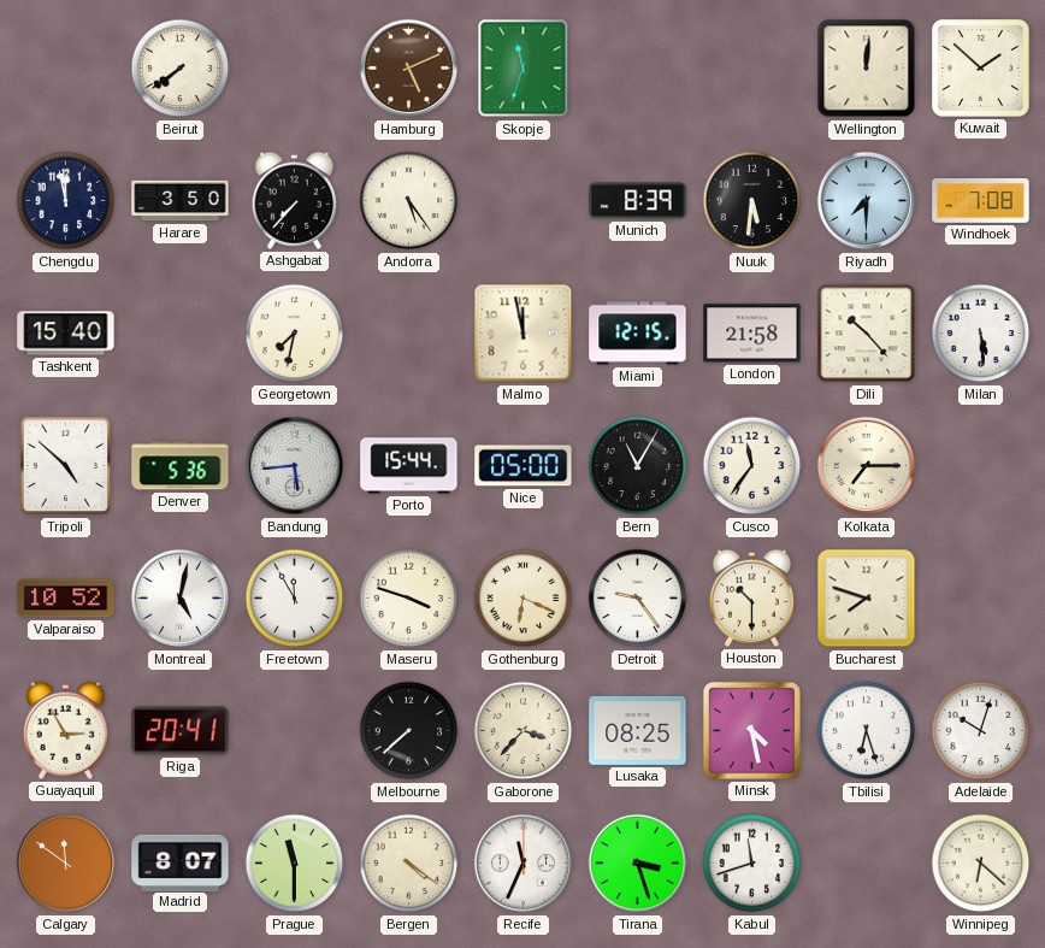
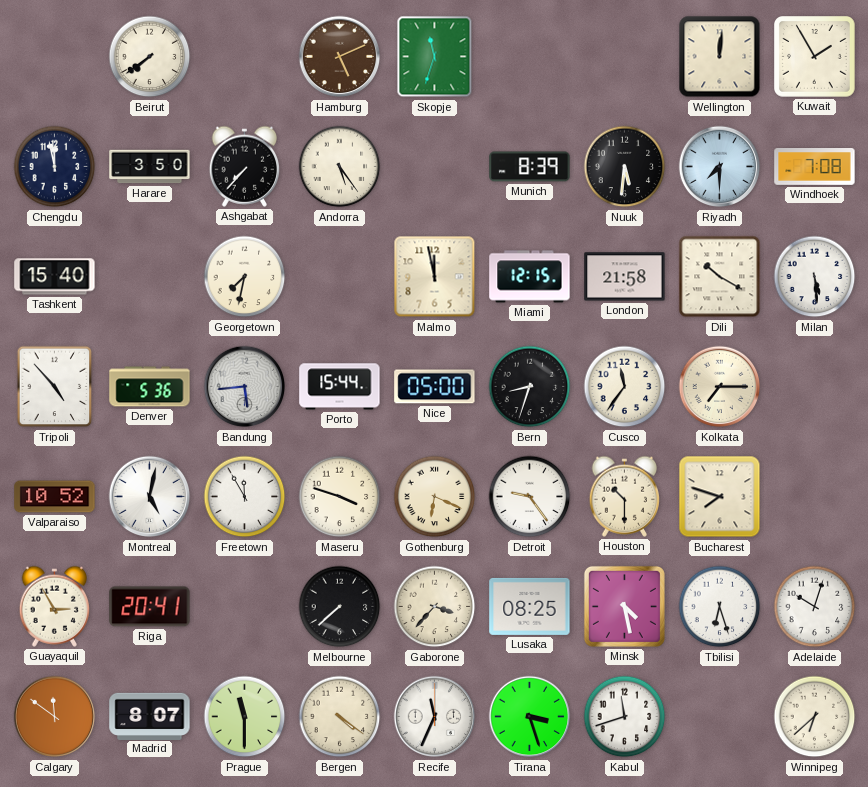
Kuwait: 1:52 -> 1:55
Dili: 10:23 -> 10:20
Tripoli: 4:52 -> 4:53
Bern: 11:05 -> 8:33
Winnipeg: 6:22 -> 6:38
